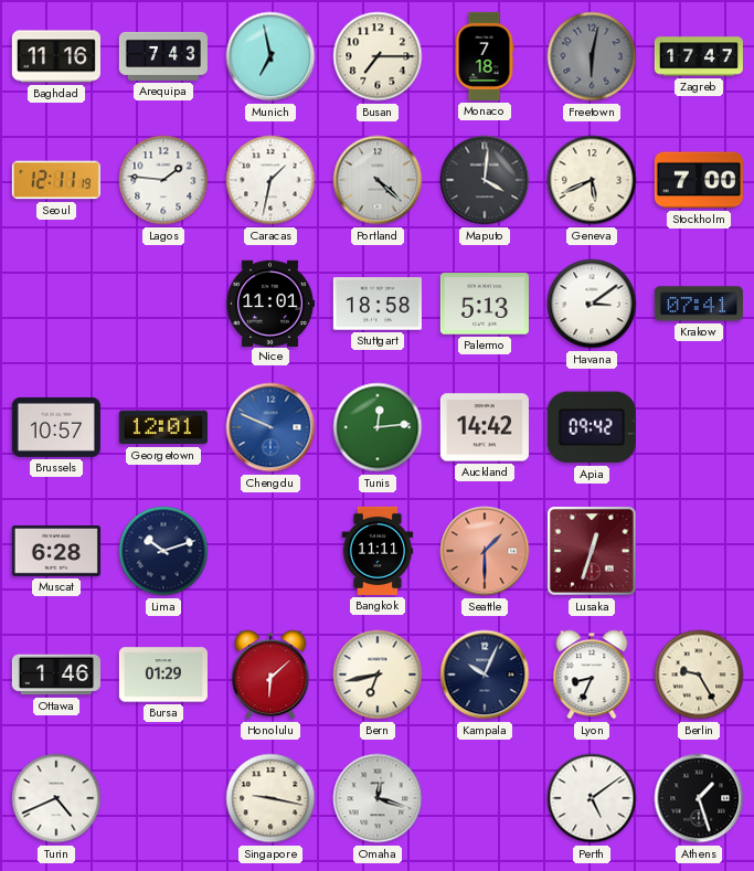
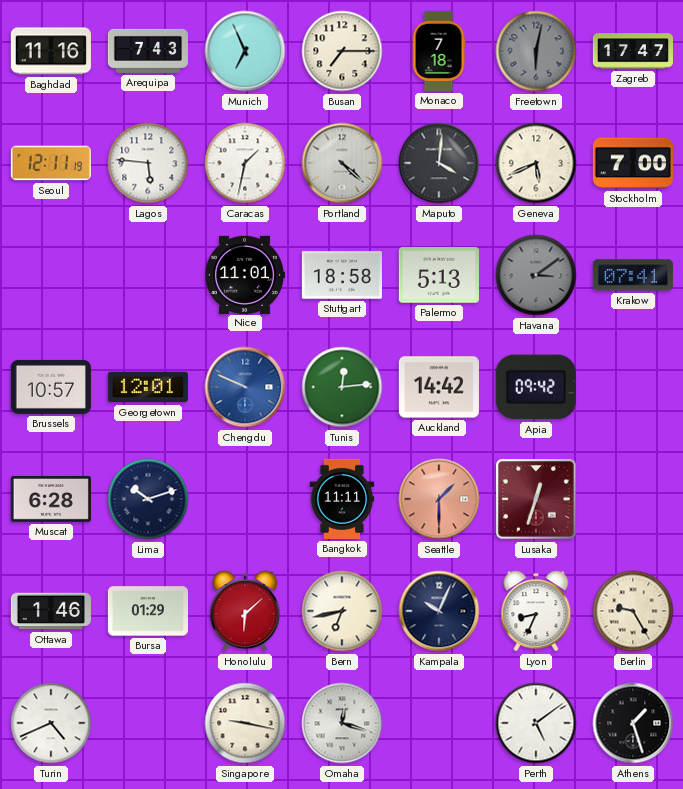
Munich: 6:58 -> 6:56
Lagos: 1:46 -> 5:46
Havana dial: white -> grey
